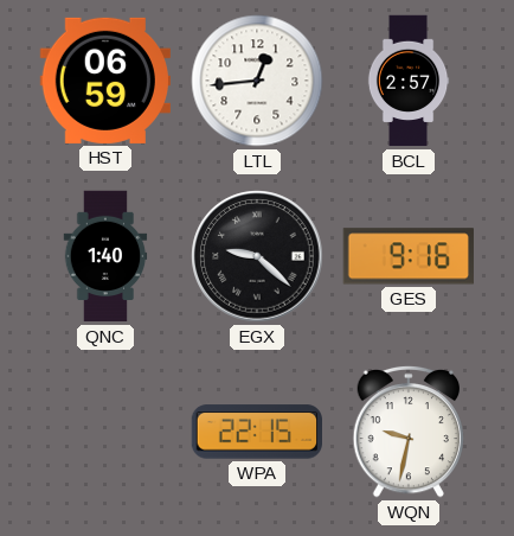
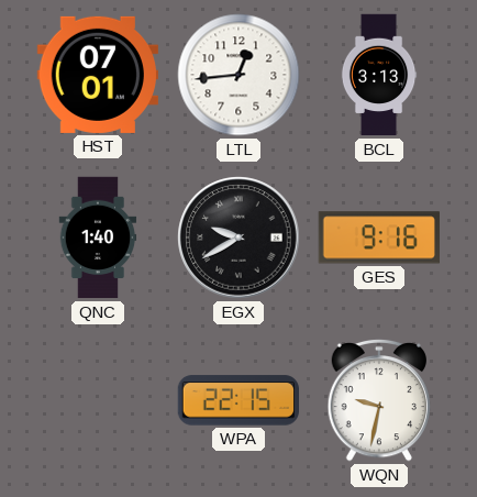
HST: 06:59 -> 07:01
BCL: 2:57 -> 3:13
EGX: 9:22 -> 9:40
